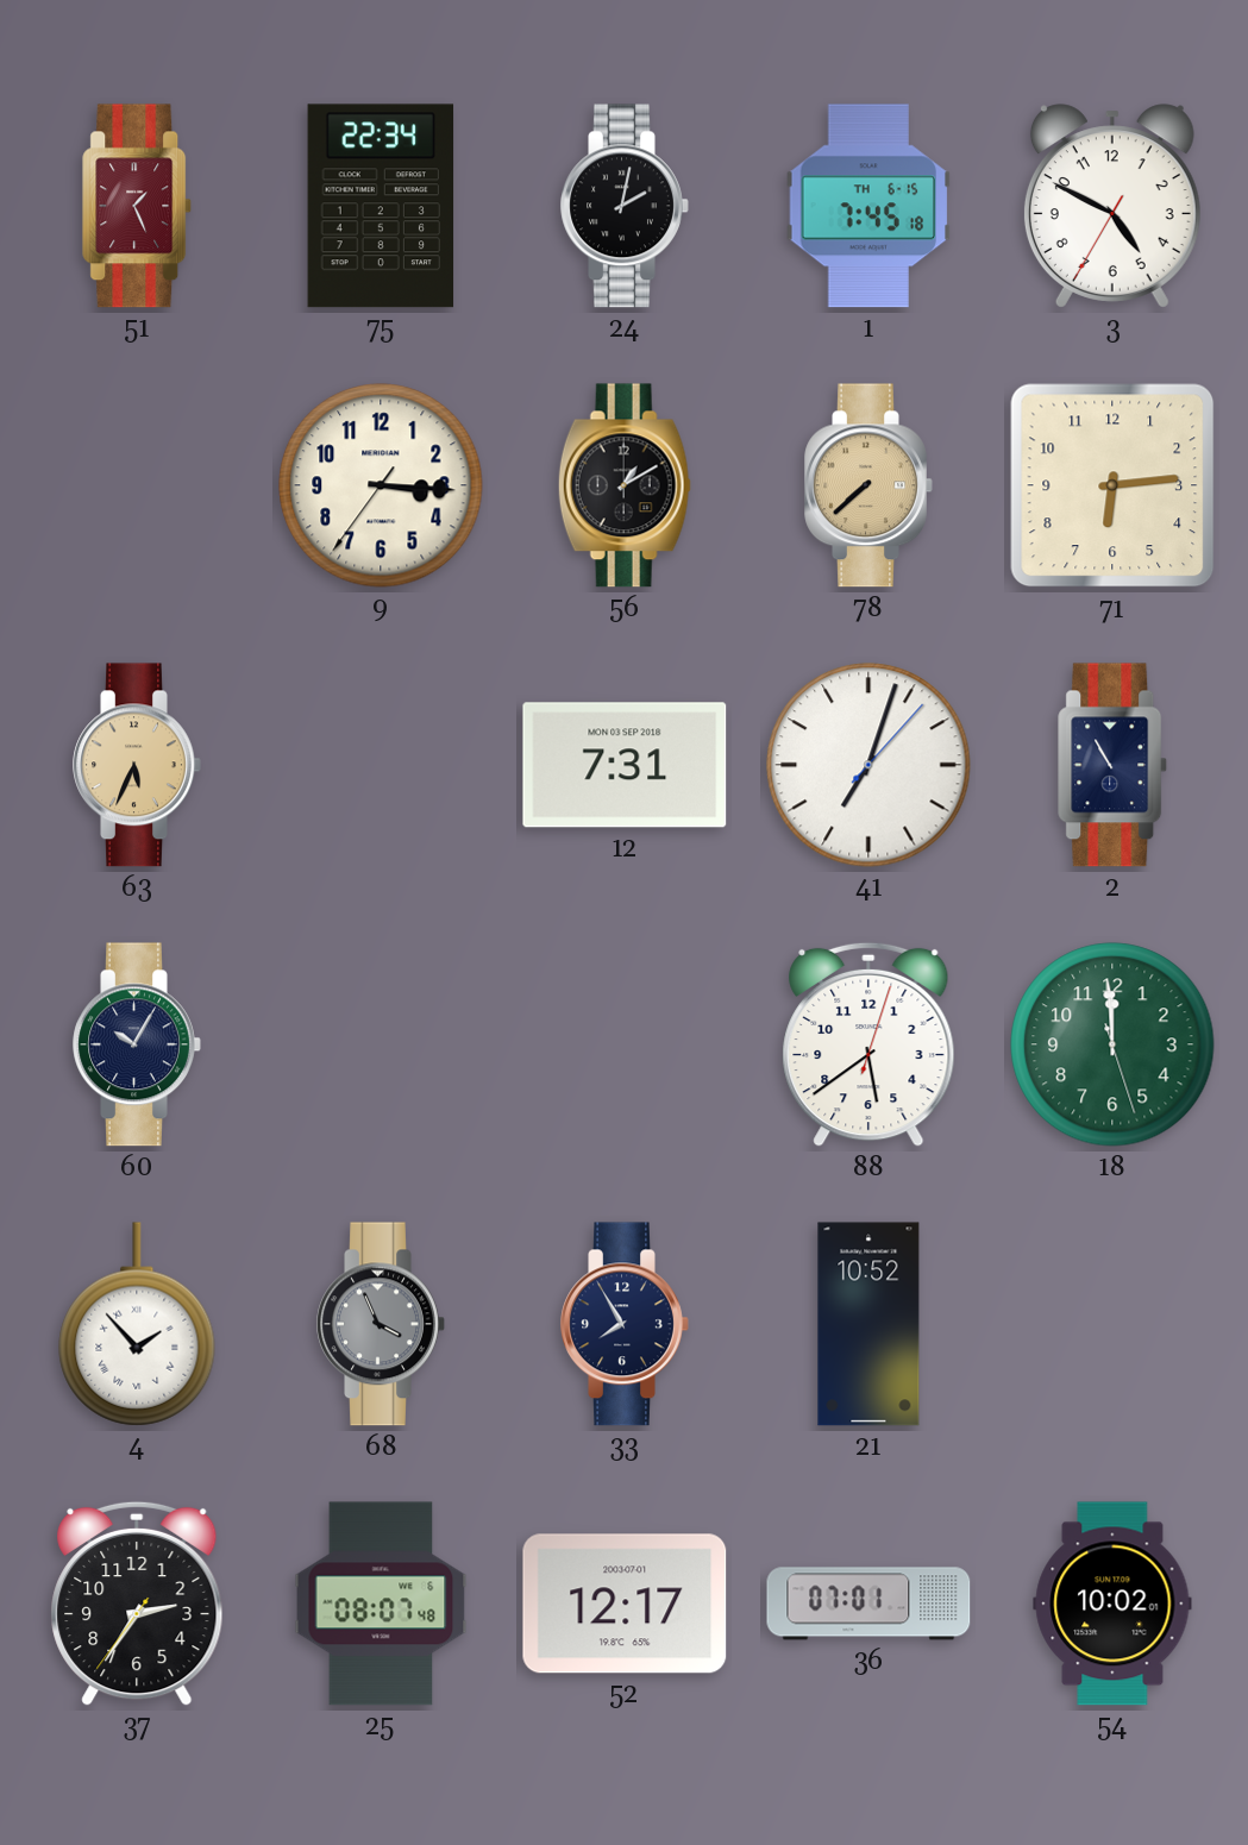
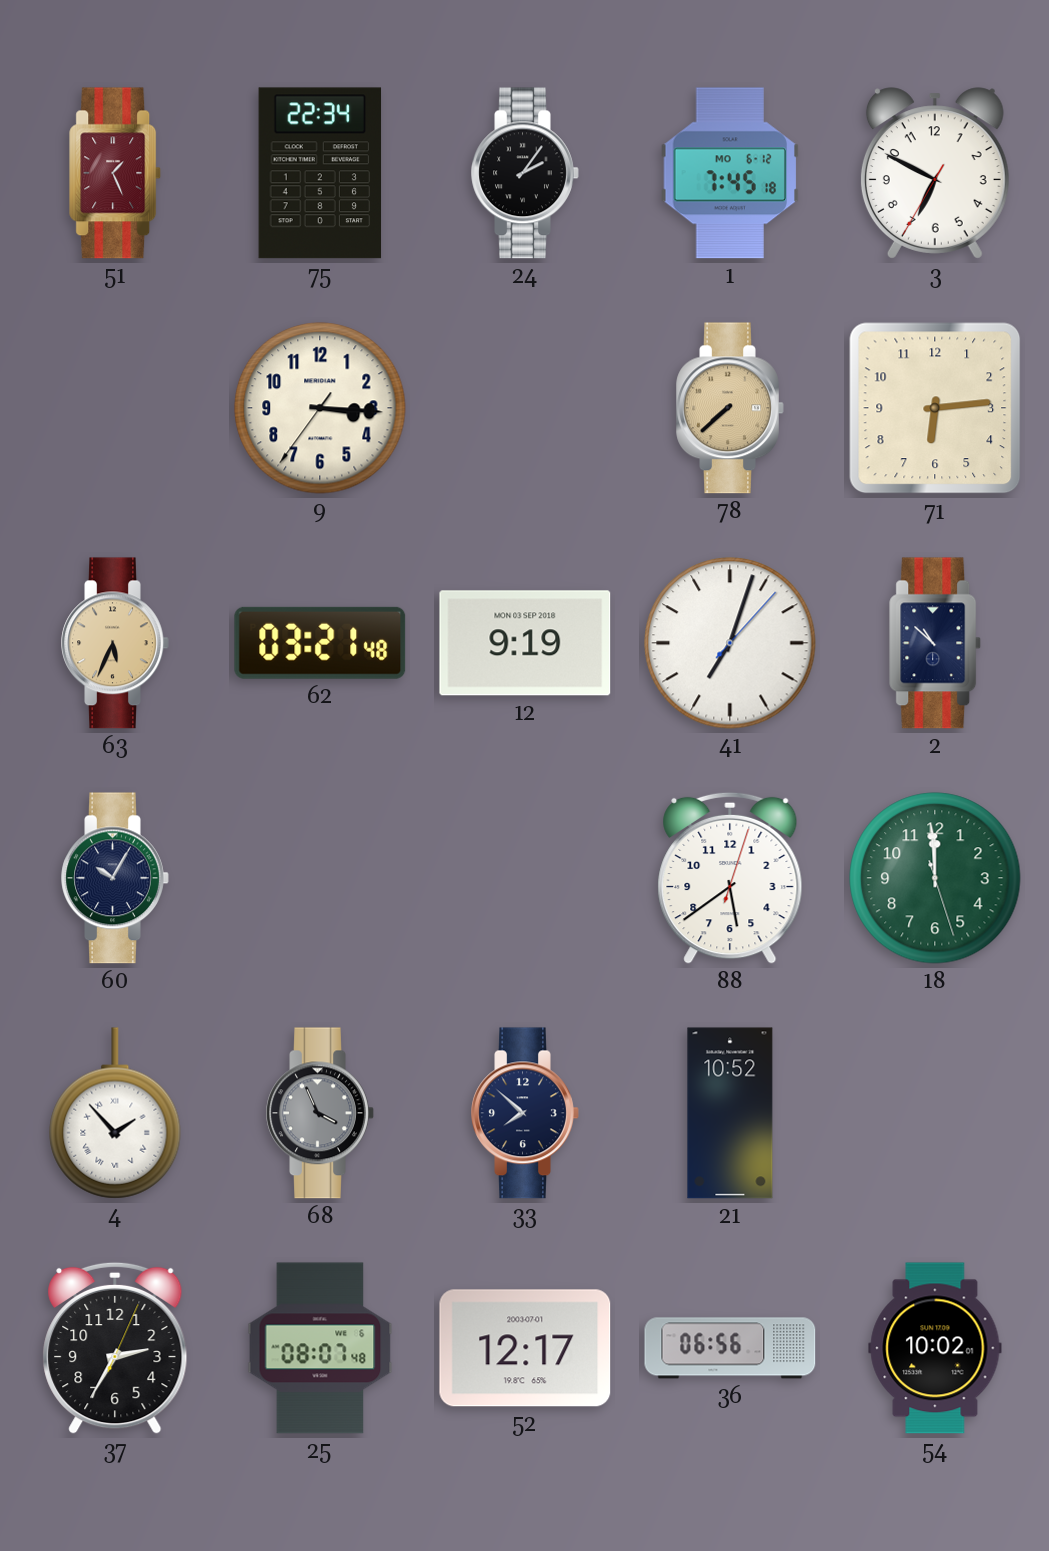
24: 2:02 -> 2:06
1 date: TH 6-15 -> MO 6-12
3: 4:49 -> 6:49
56: 1:10 -> none
62: none -> 03:21
12: 7:31 -> 9:19
2: 10:55 -> 10:52
33: 7:55 -> 7:52
37: 2:35:36 -> 2:35:04
36: 07:01 -> 06:56
